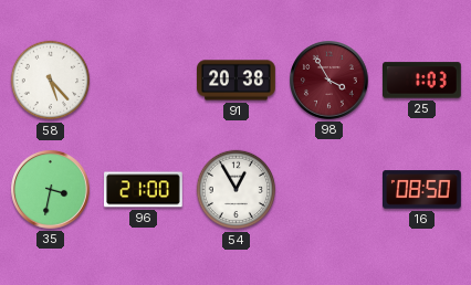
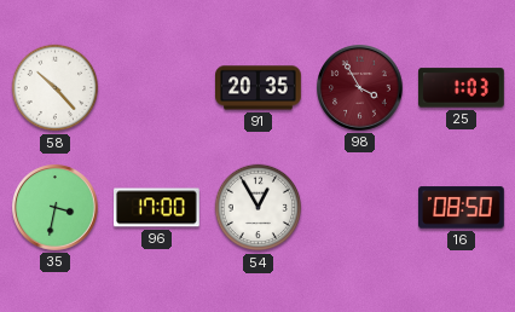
58: 5:23 -> 10:23
91: 20:38 -> 20:35
96: 21:00 -> 17:00
